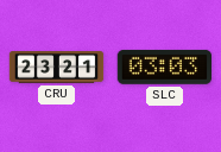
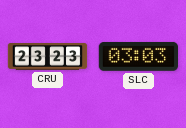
CRU: 23:21 -> 23:23
